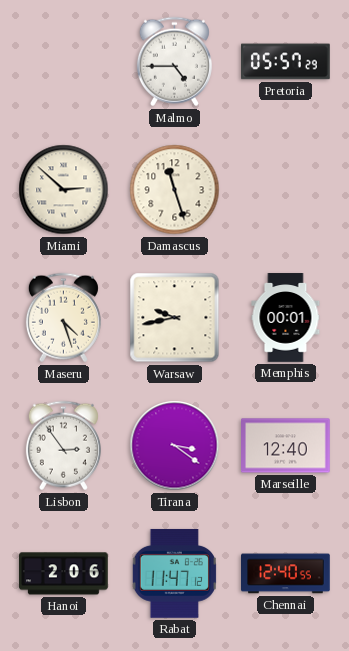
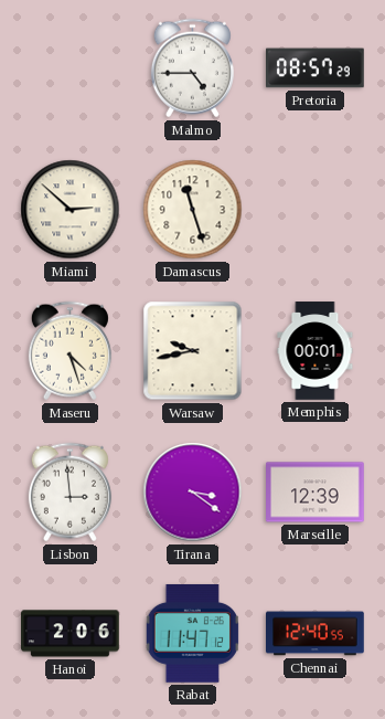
Pretoria: 05:57 -> 08:57
Lisbon: 2:54 -> 2:59
Marseille: 12:40 -> 12:39
